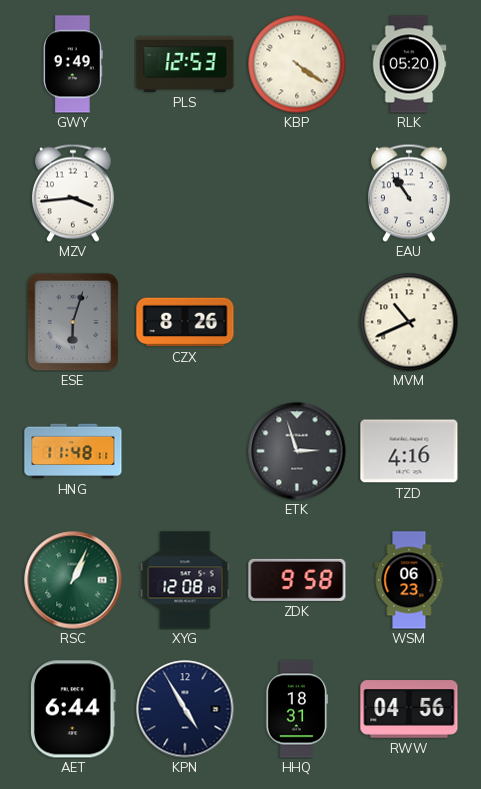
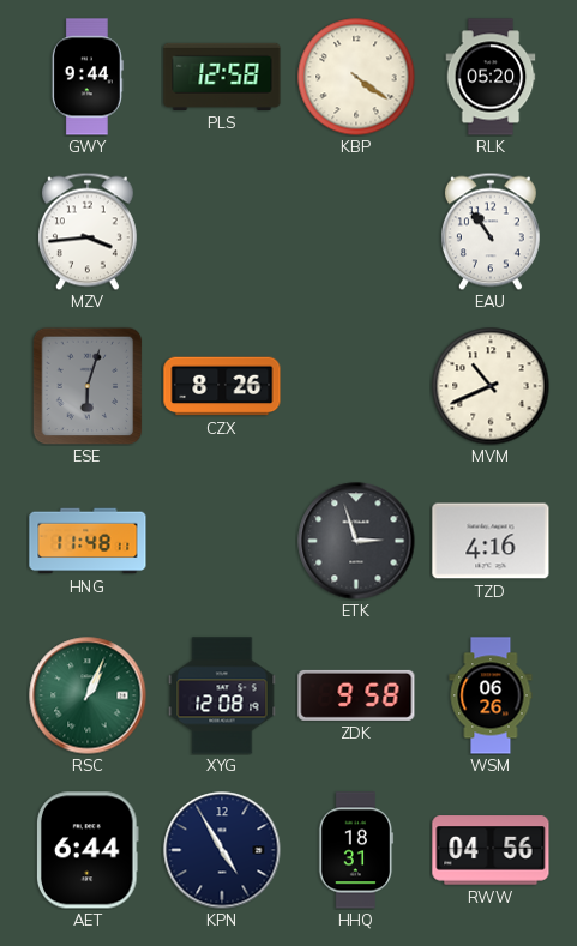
GWY: 9:49 -> 9:44
PLS: 12:53 -> 12:58
WSM: 06:23 -> 06:26
